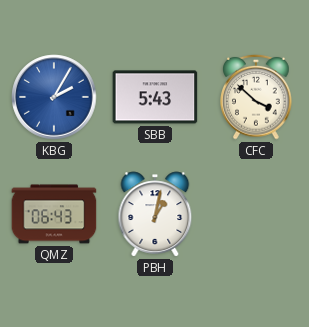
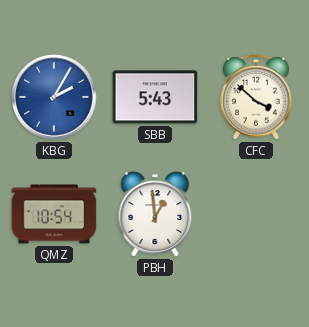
QMZ: 06:43 -> 10:54
PBH: 1:02 -> 12:59
